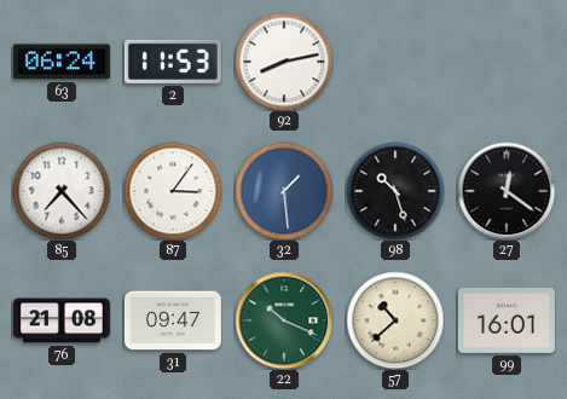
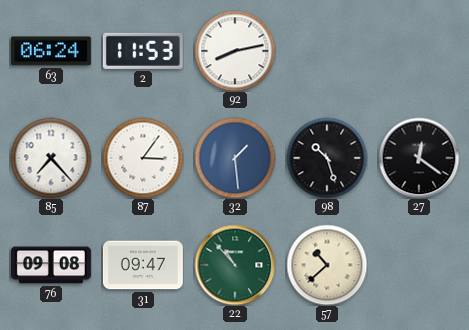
76: 21:08 -> 09:08
22: 10:19 -> 10:53
99: 16:01 -> none
